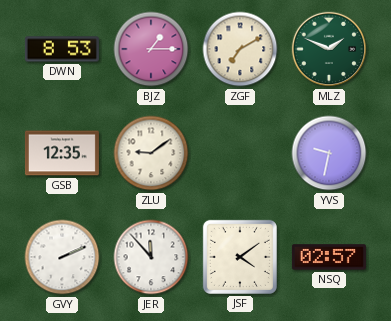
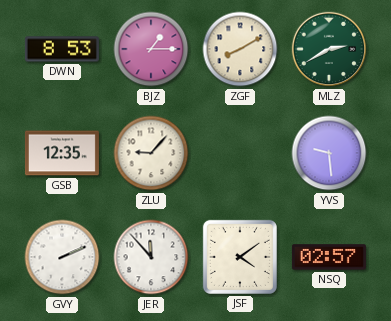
ZGF: 7:10 -> 8:10
MLZ: 1:49 -> 2:40
ZLU: 9:09 -> 9:07
YVS: 9:32 -> 9:29
